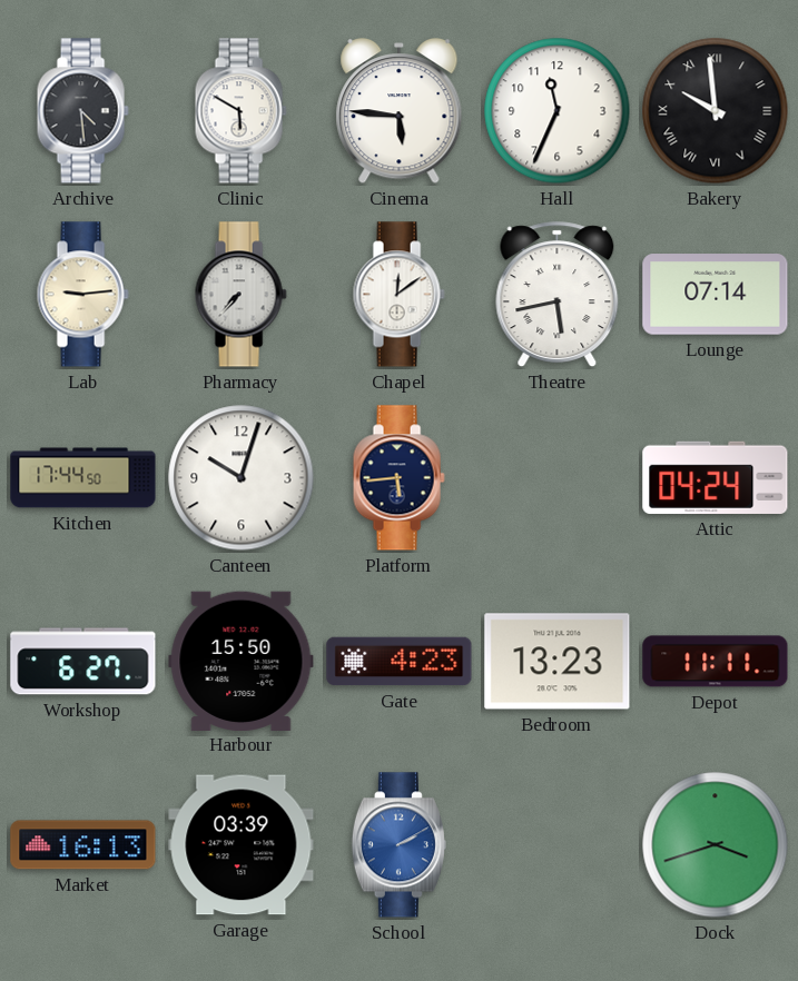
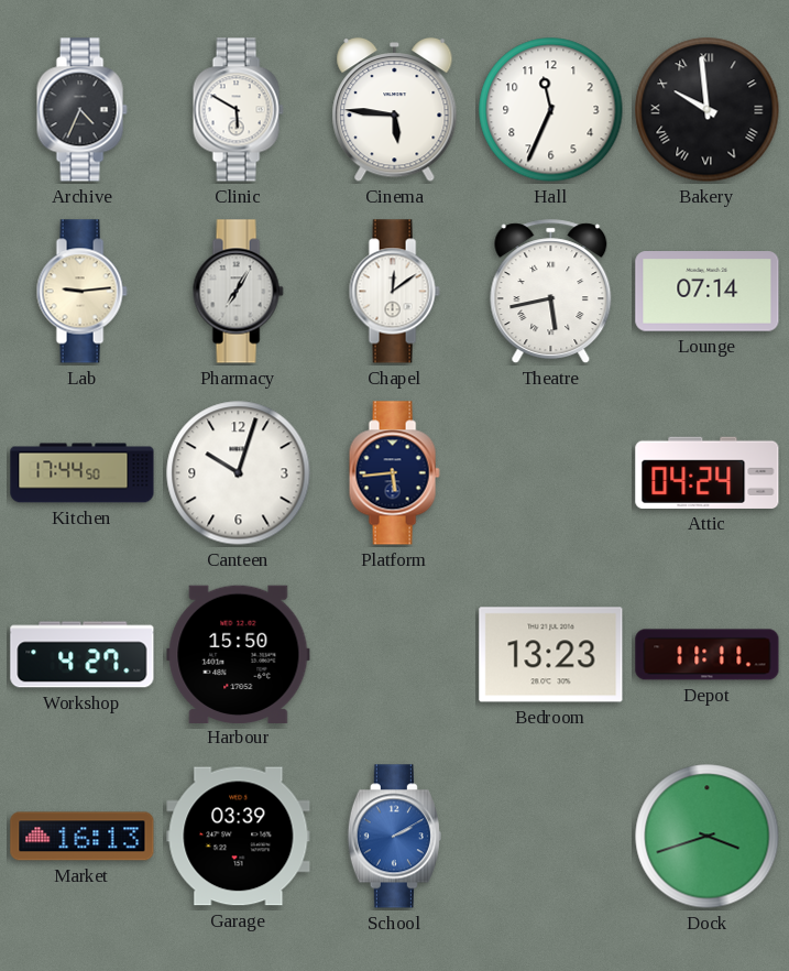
Archive: 4:29 -> 4:34
Pharmacy: 7:37 -> 7:05
Workshop: 6:27 -> 4:27
Gate: 4:23 -> none
